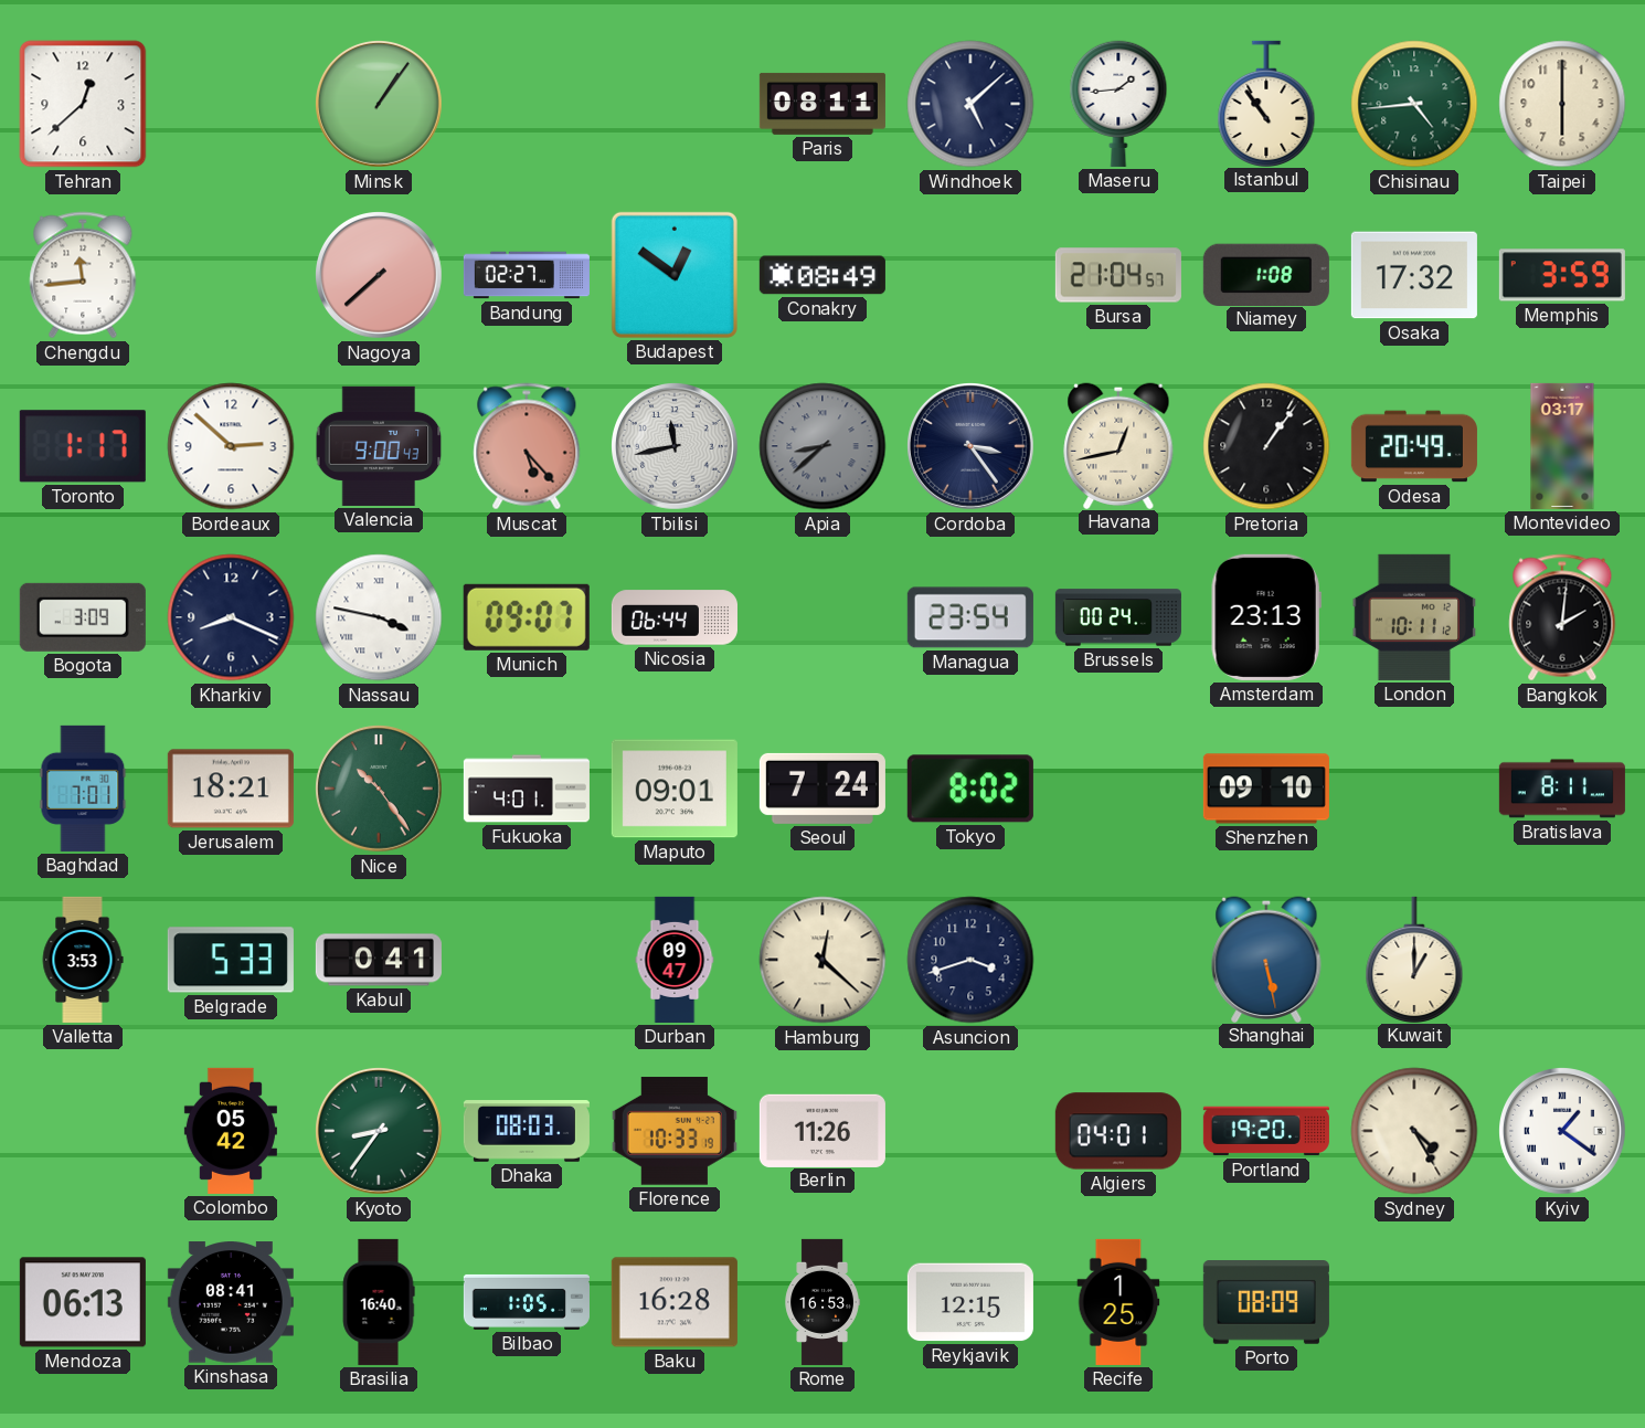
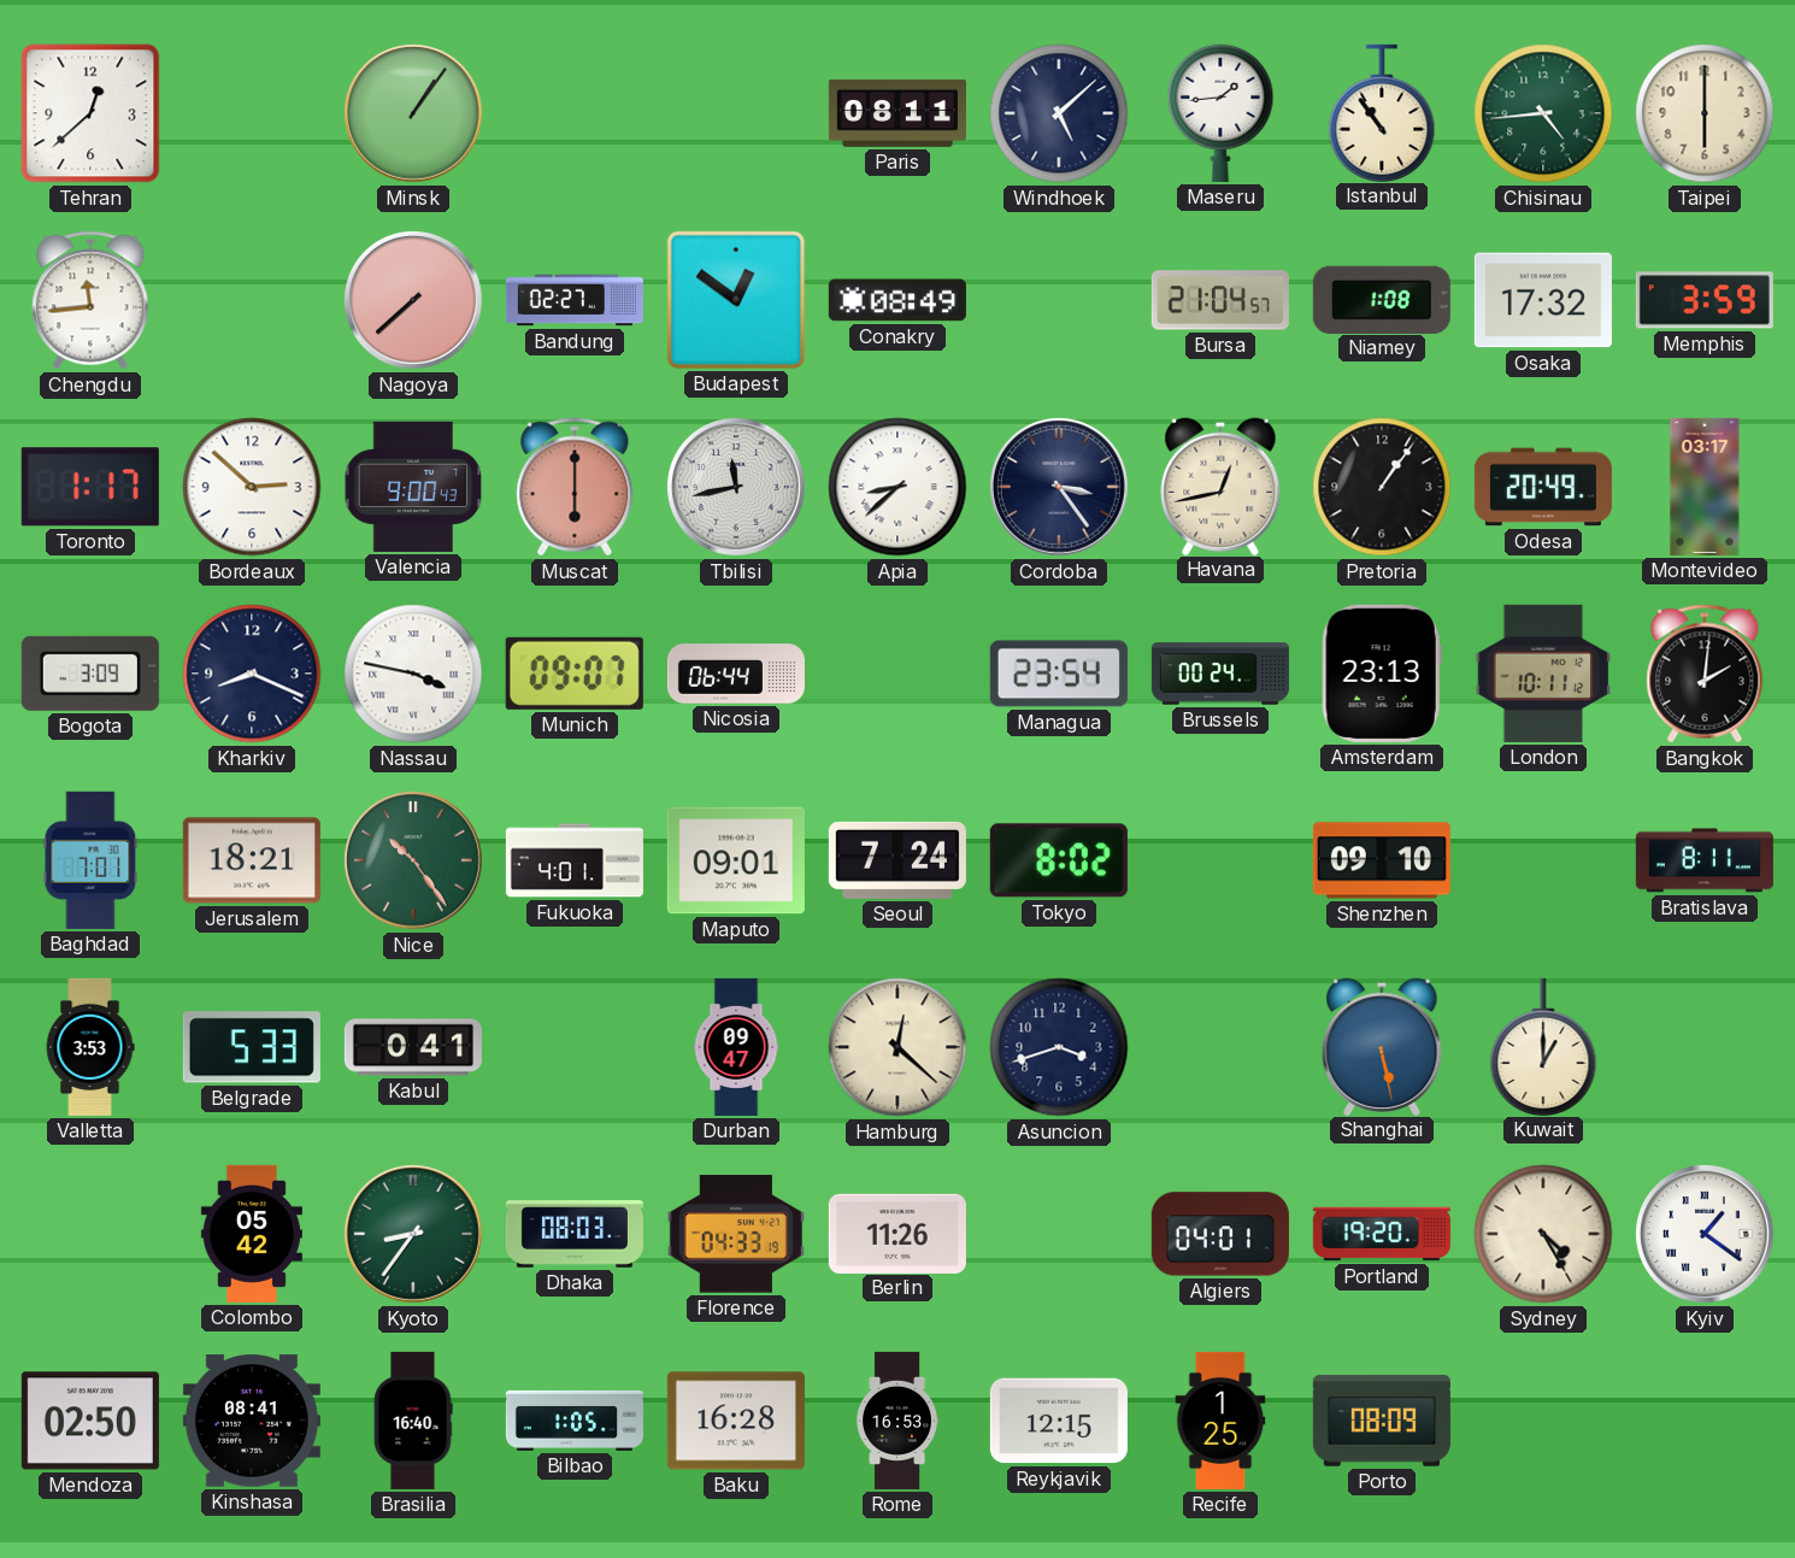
Muscat: 5:23 -> 6:00
Apia dial: grey -> white
Florence: 10:33 -> 04:33
Mendoza: 06:13 -> 02:50
